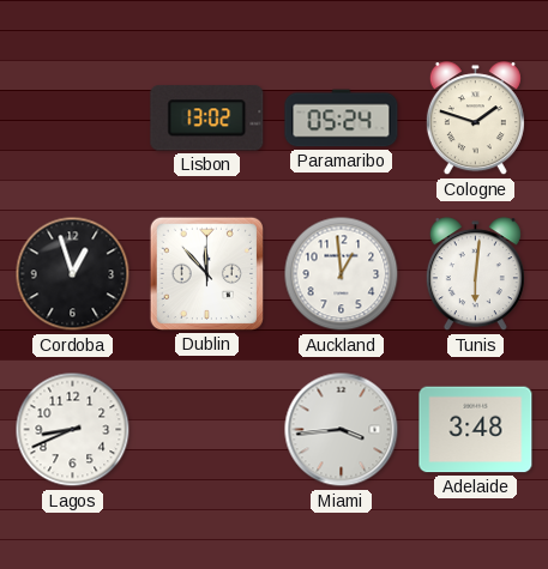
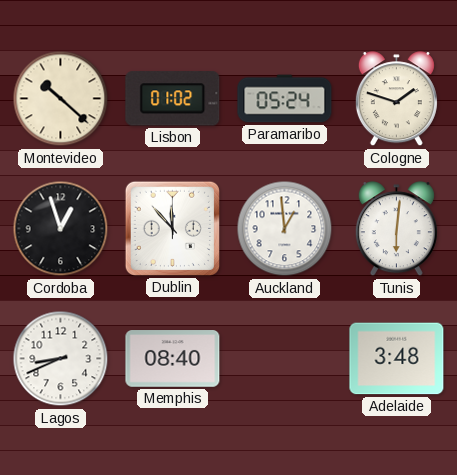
Montevideo: none -> 10:22
Lisbon: 13:02 -> 01:02
Memphis: none -> 08:40
Miami: 3:44 -> none
